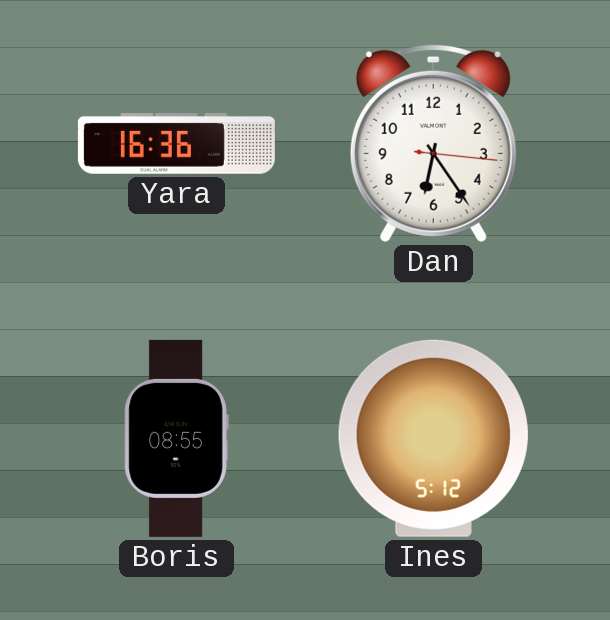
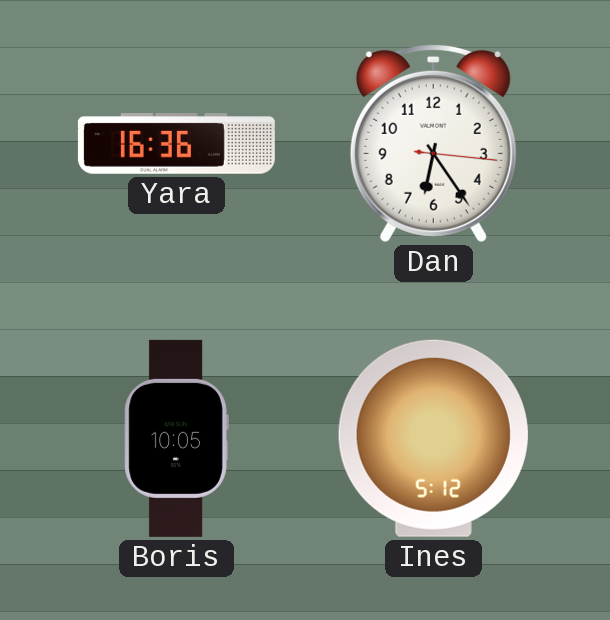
Boris: 08:55 -> 10:05
